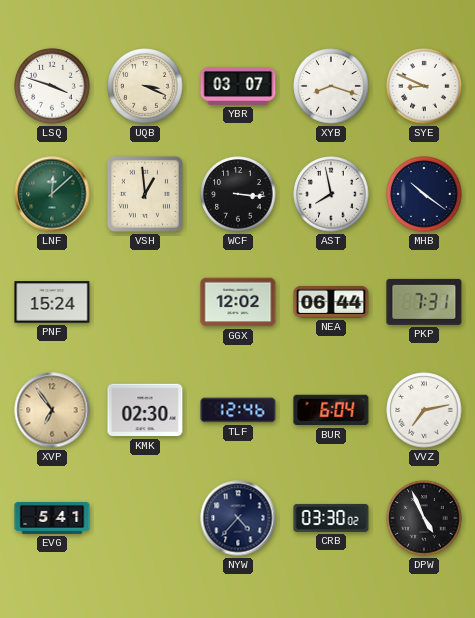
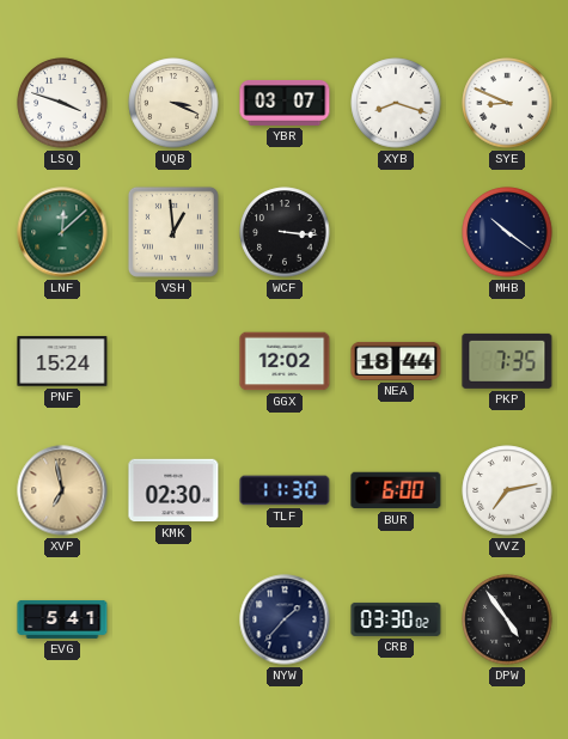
AST: 7:58 -> none
NEA: 06:44 -> 18:44
PKP: 7:31 -> 7:35
XVP: 6:54 -> 6:58
TLF: 12:46 -> 11:30
BUR: 6:04 -> 6:00
NYW: 4:37 -> 1:37
DPW: 4:56 -> 4:54
